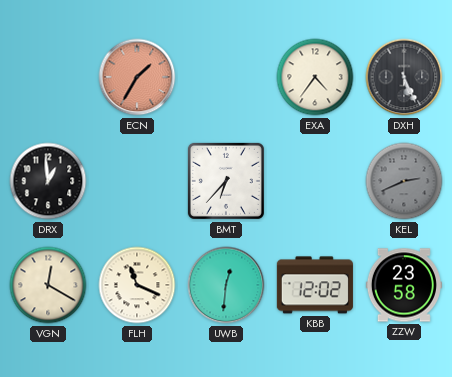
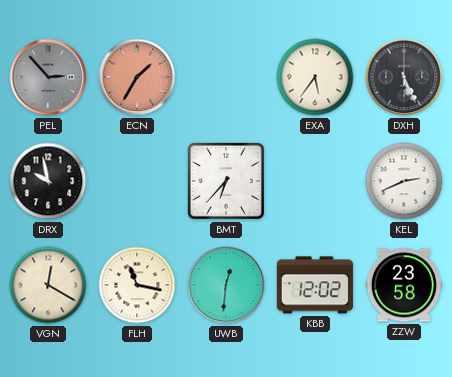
PEL: none -> 2:53
EXA: 4:36 -> 5:36
DRX: 12:59 -> 9:58
KEL dial: grey -> white
FLH: 11:19 -> 11:17
